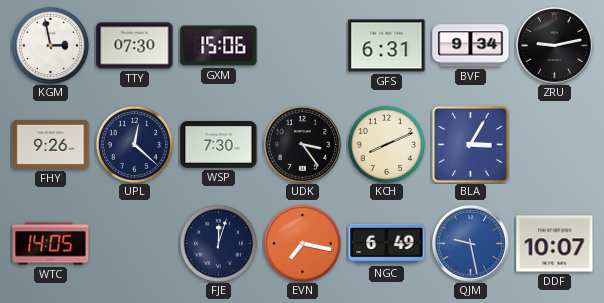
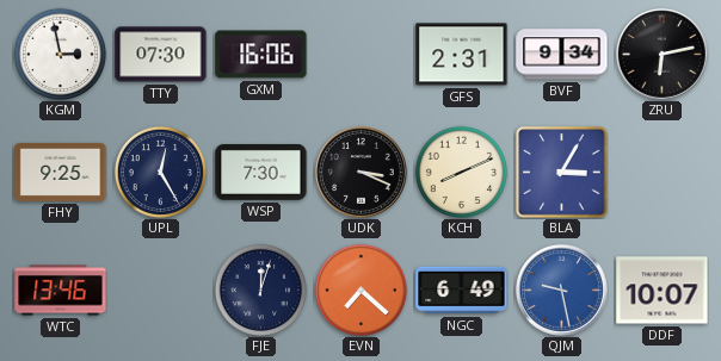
GXM: 15:06 -> 16:06
GFS: 6:31 -> 2:31
ZRU: 9:13 -> 6:13
FHY: 9:26 -> 9:25
UPL: 12:22 -> 12:25
UDK: 3:24 -> 3:19
WTC: 14:05 -> 13:46
EVN: 7:17 -> 7:22
